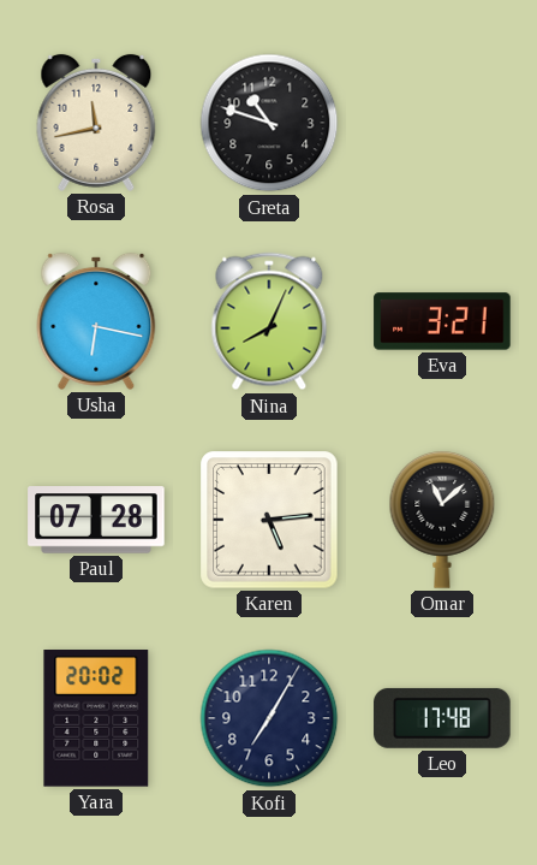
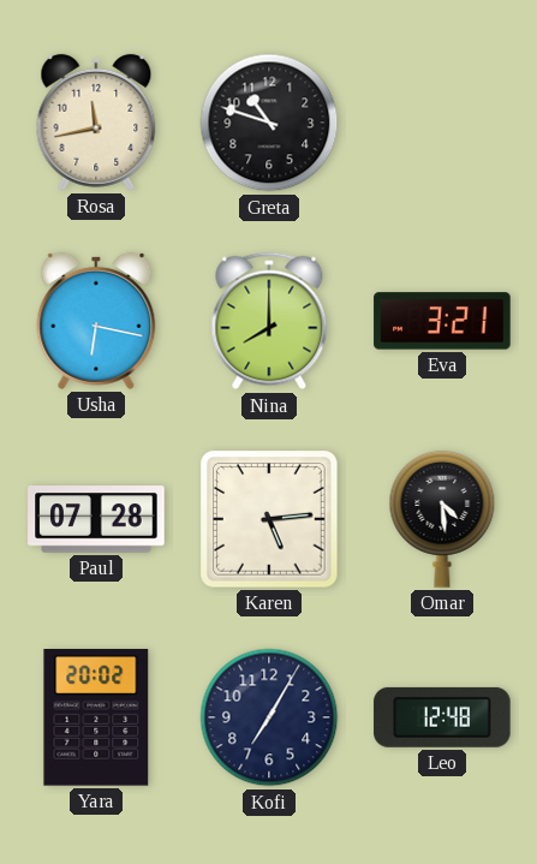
Nina: 8:04 -> 8:00
Omar: 11:08 -> 4:29
Leo: 17:48 -> 12:48
